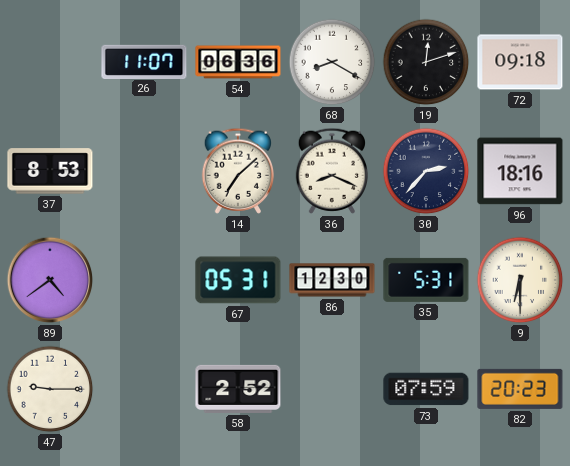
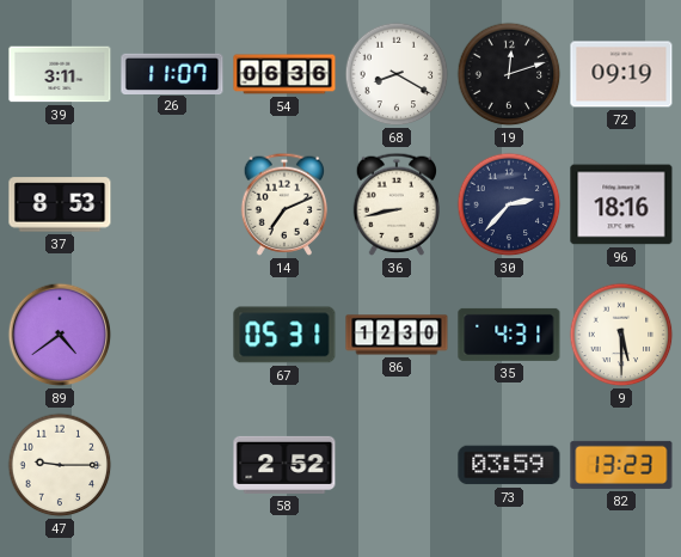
39: none -> 3:11
72: 09:18 -> 09:19
14: 7:08 -> 7:11
36: 8:19 -> 8:43
35: 5:31 -> 4:31
9: 6:30 -> 5:30
73: 07:59 -> 03:59
82: 20:23 -> 13:23
